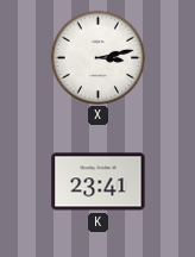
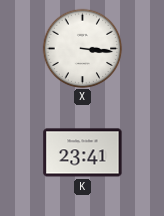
X: 3:13 -> 3:16
